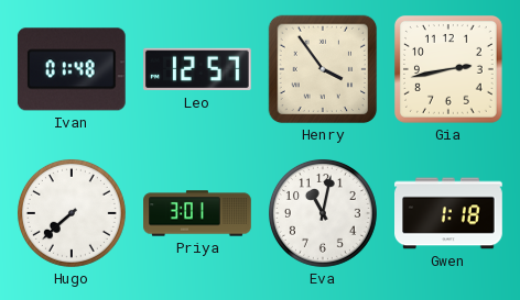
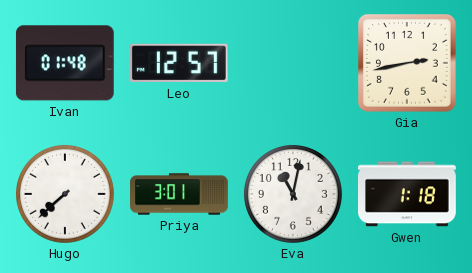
Henry: 3:54 -> none
